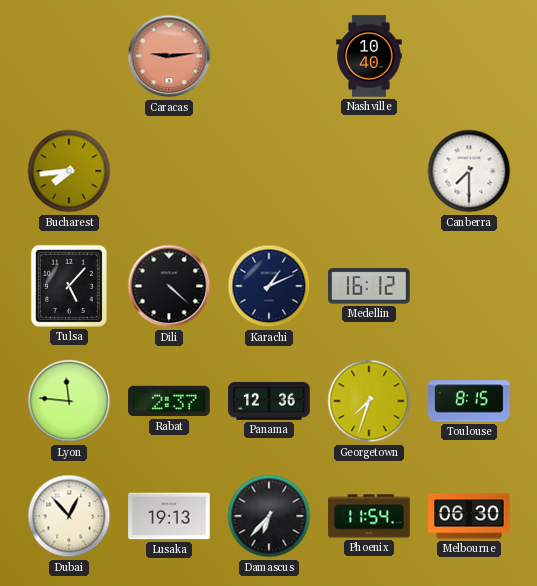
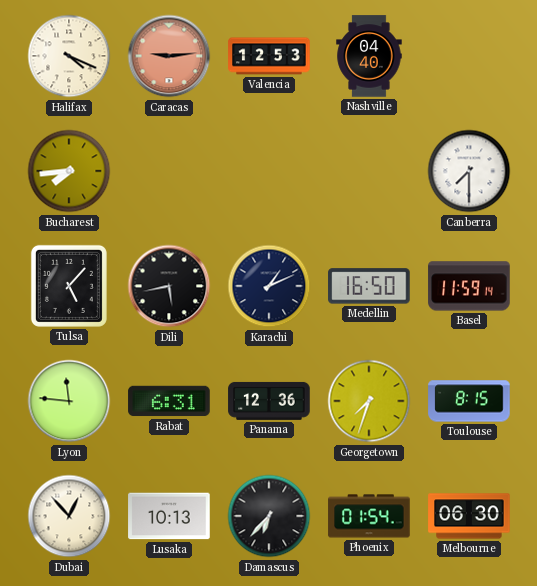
Halifax: none -> 4:19
Valencia: none -> 12:53
Nashville: 10:40 -> 04:40
Dili: 4:22 -> 5:43
Medellin: 16:12 -> 16:50
Basel: none -> 11:59
Rabat: 2:37 -> 6:31
Lusaka: 19:13 -> 10:13
Phoenix: 11:54 -> 01:54
